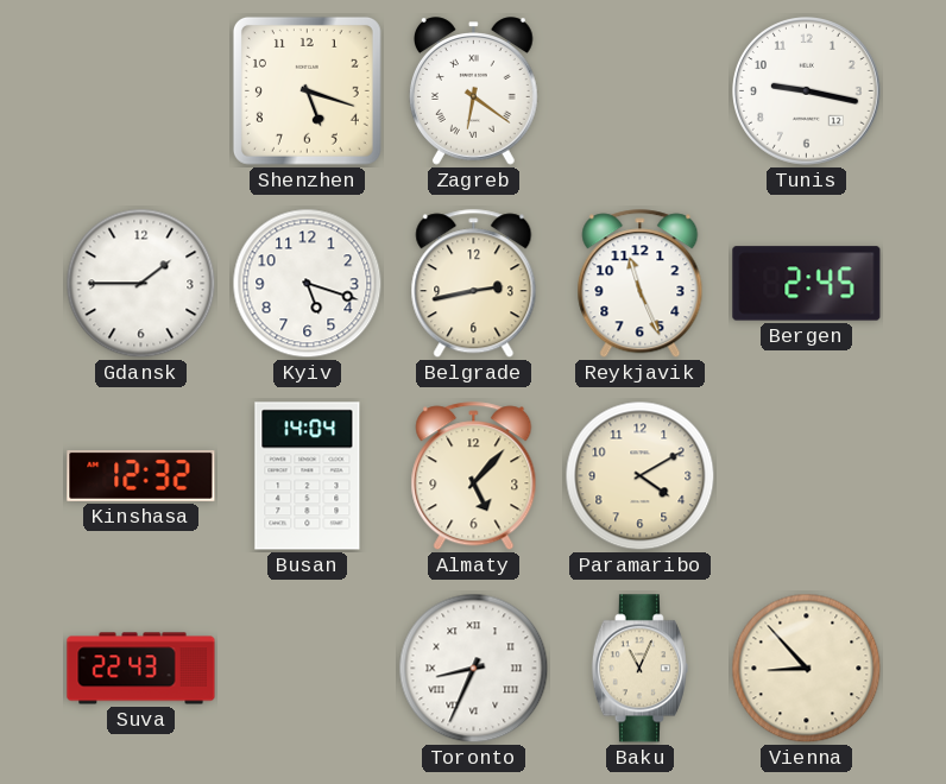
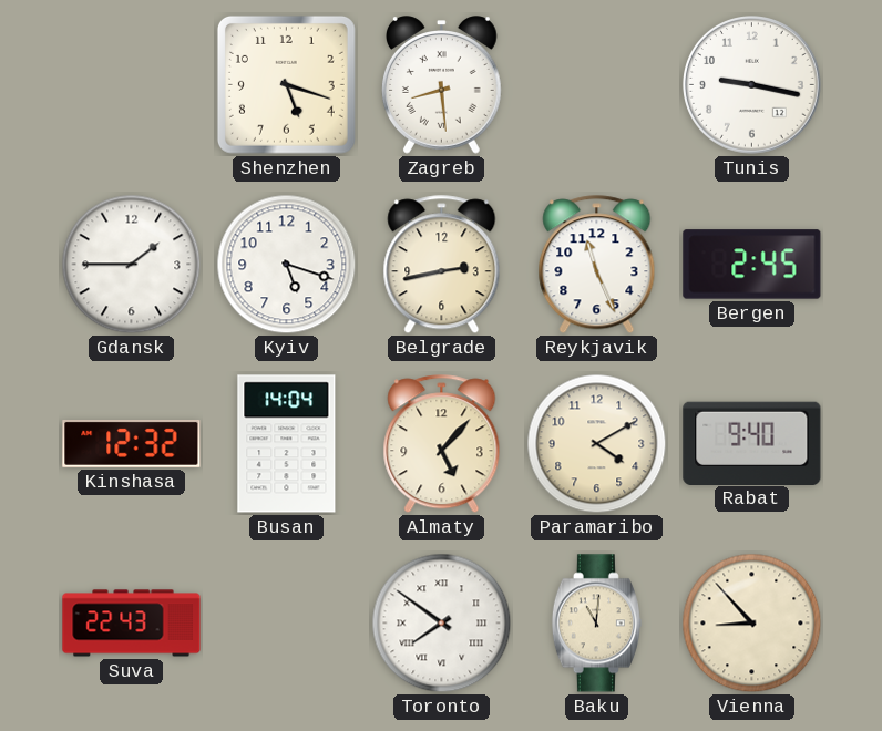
Zagreb: 6:21 -> 8:29
Rabat: none -> 9:40
Toronto: 8:34 -> 7:51
Baku: 11:04 -> 11:01
